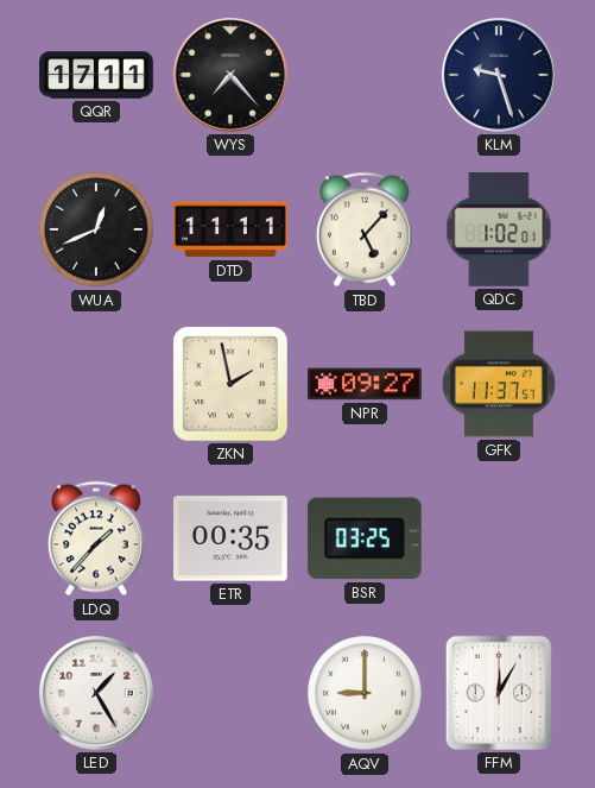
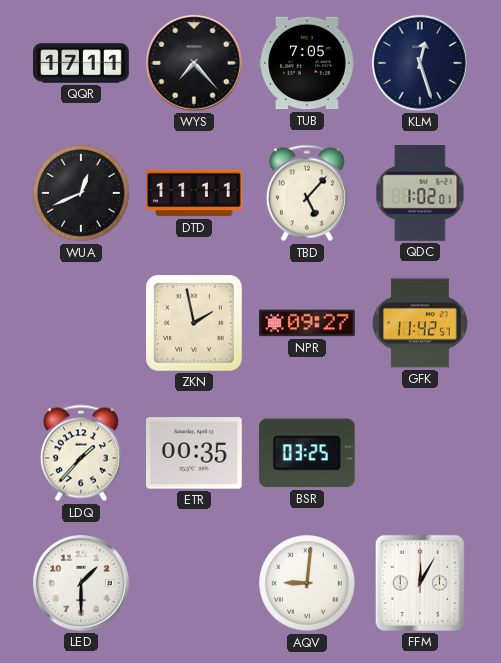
TUB: none -> 7:05
KLM: 9:27 -> 12:27
GFK: 11:37 -> 11:42
LED: 1:25 -> 1:30
AQV: 9:00 -> 9:01
